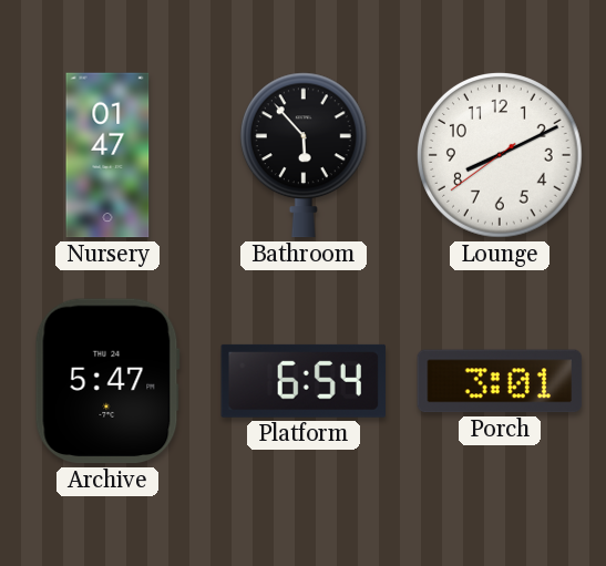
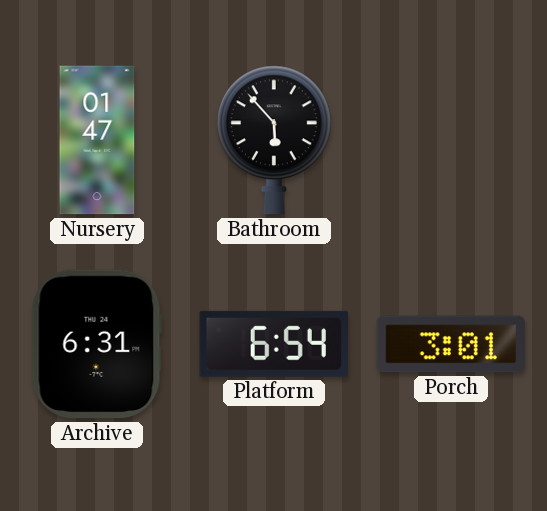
Lounge: 8:10 -> none
Archive: 5:47 -> 6:31
